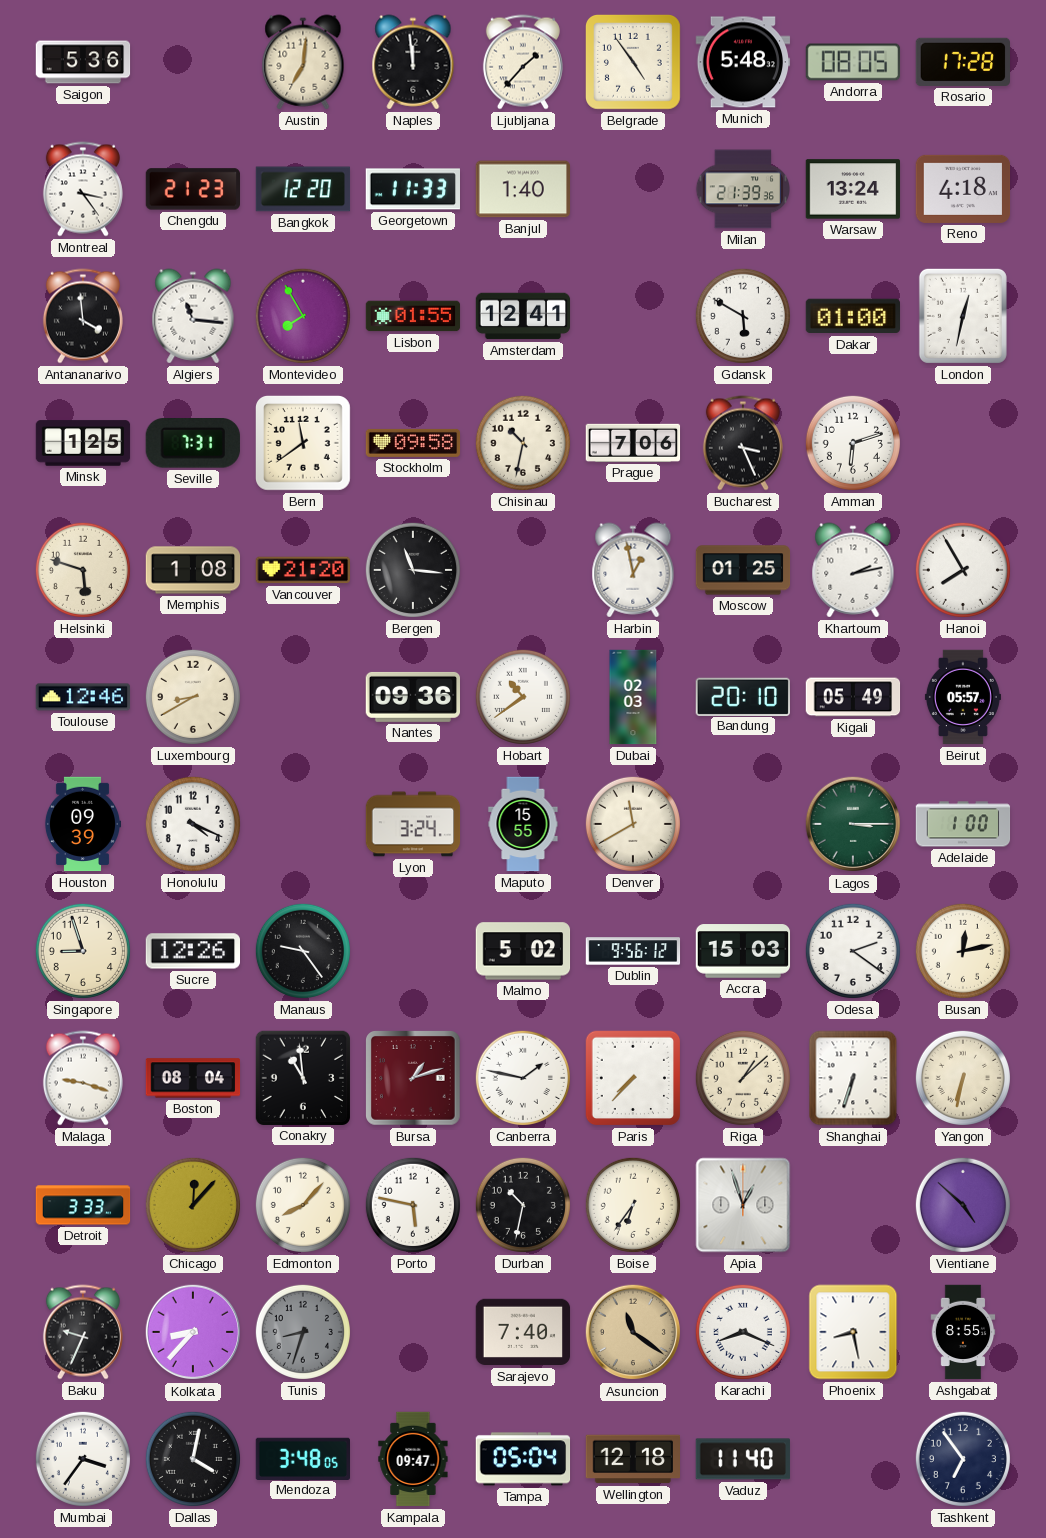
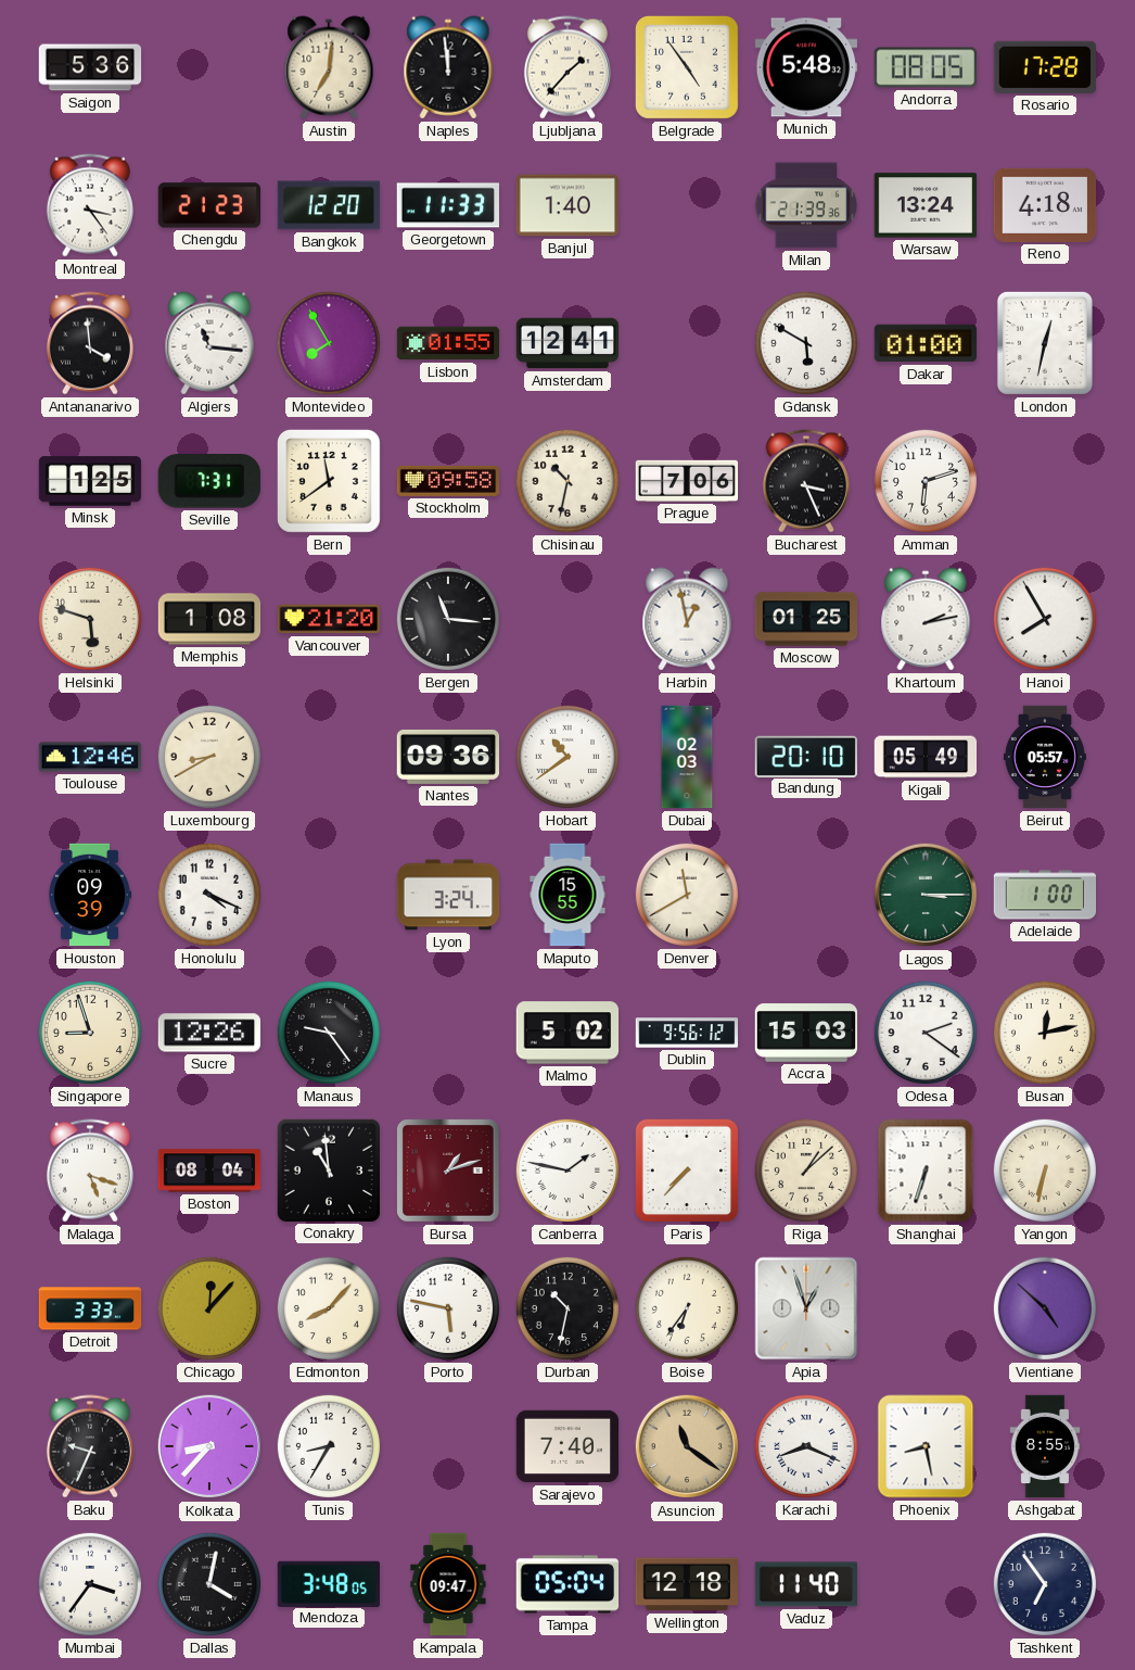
Malaga: 9:18 -> 5:18
Tunis: 8:33 -> 8:35
Tunis dial: grey -> white
